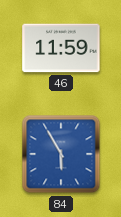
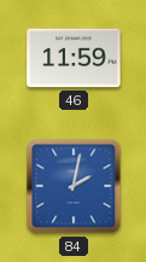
84: 5:55 -> 2:02
